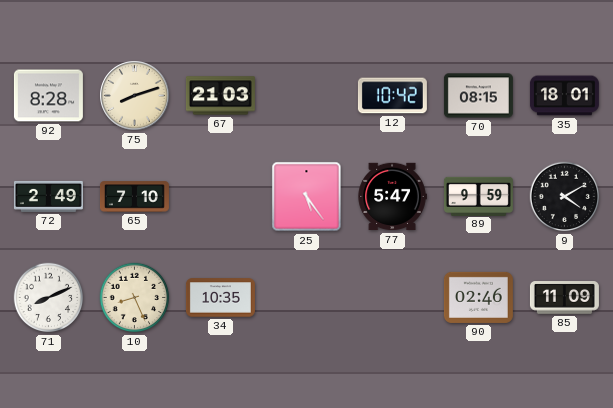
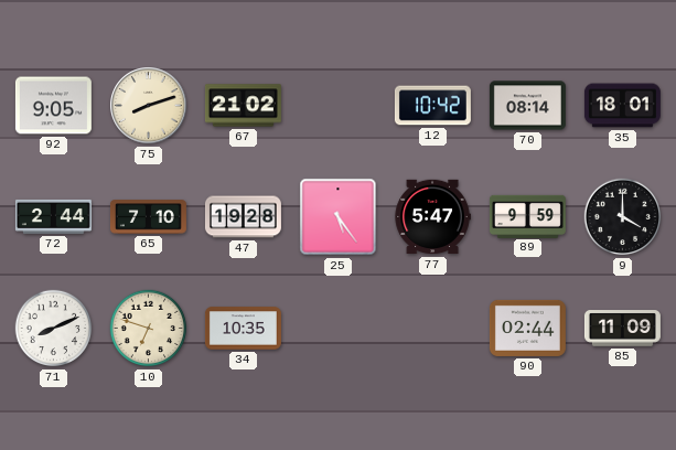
92: 8:28 -> 9:05
67: 21:03 -> 21:02
70: 08:15 -> 08:14
72: 2:49 -> 2:44
47: none -> 19:28
9: 4:10 -> 4:00
10: 8:26 -> 6:48
90: 02:46 -> 02:44
